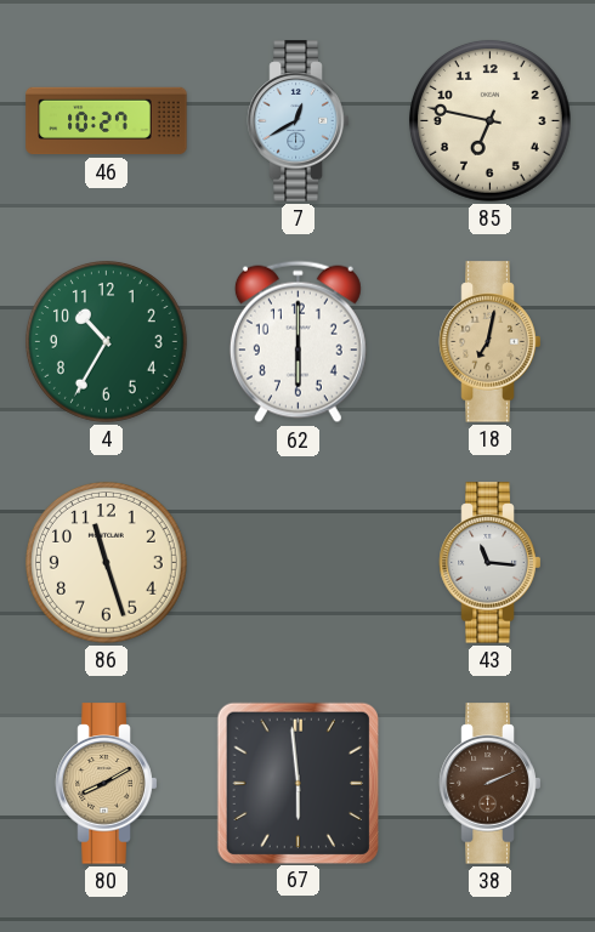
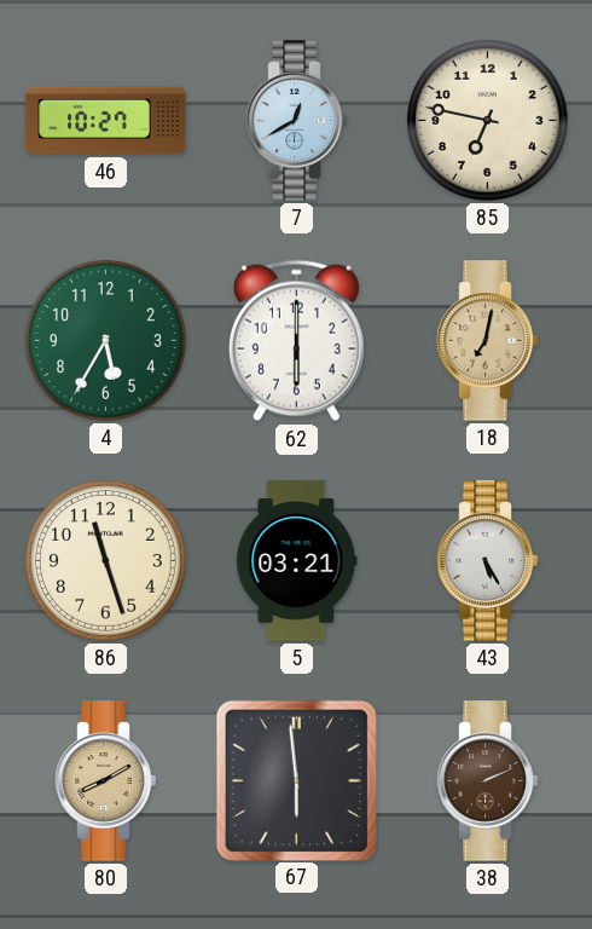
4: 10:35 -> 5:35
5: none -> 03:21
43: 11:16 -> 5:25
